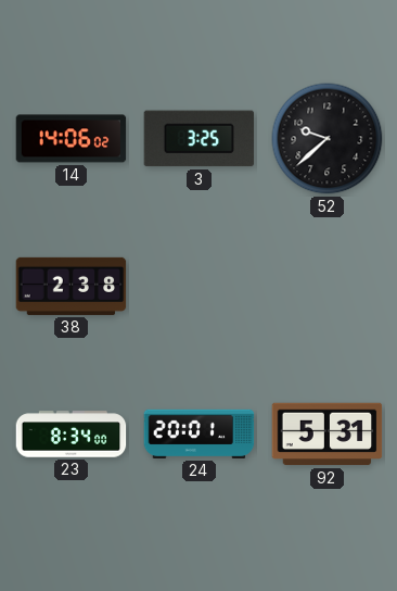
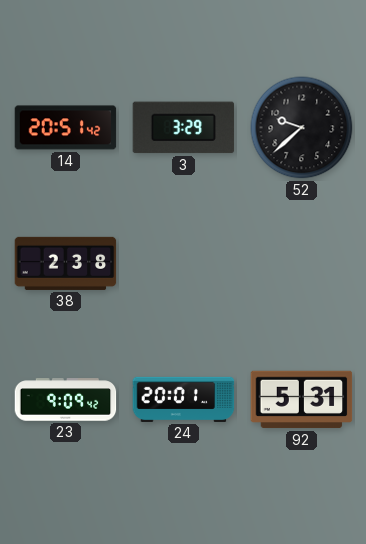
14: 14:06 -> 20:51
3: 3:25 -> 3:29
23: 8:34 -> 9:09
